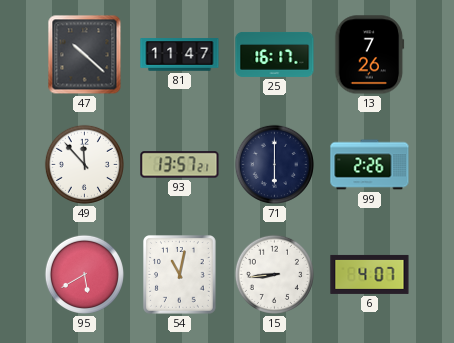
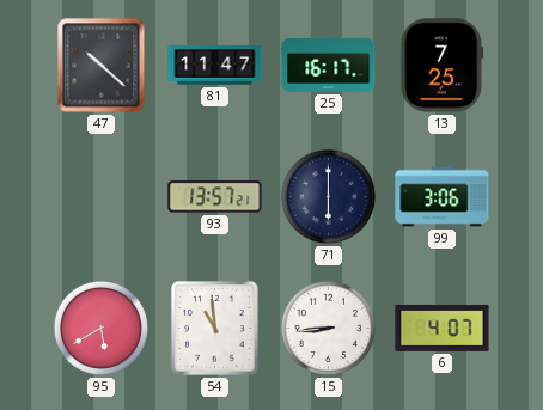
13: 7:26 -> 7:25
49: 11:53 -> none
99: 2:26 -> 3:06
54: 11:02 -> 10:59
